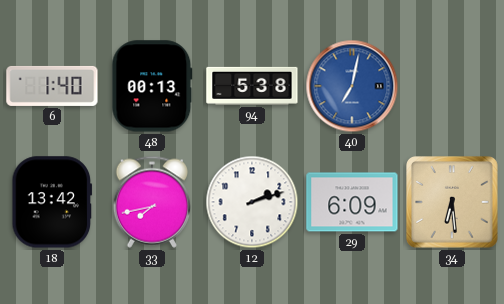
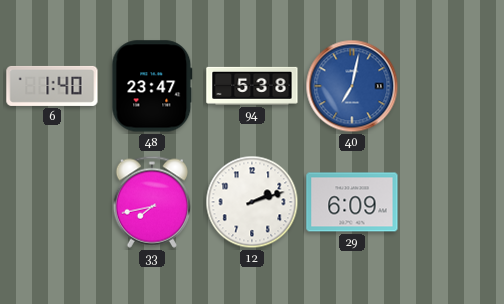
48: 00:13 -> 23:47
18: 13:42 -> none
34: 6:29 -> none
